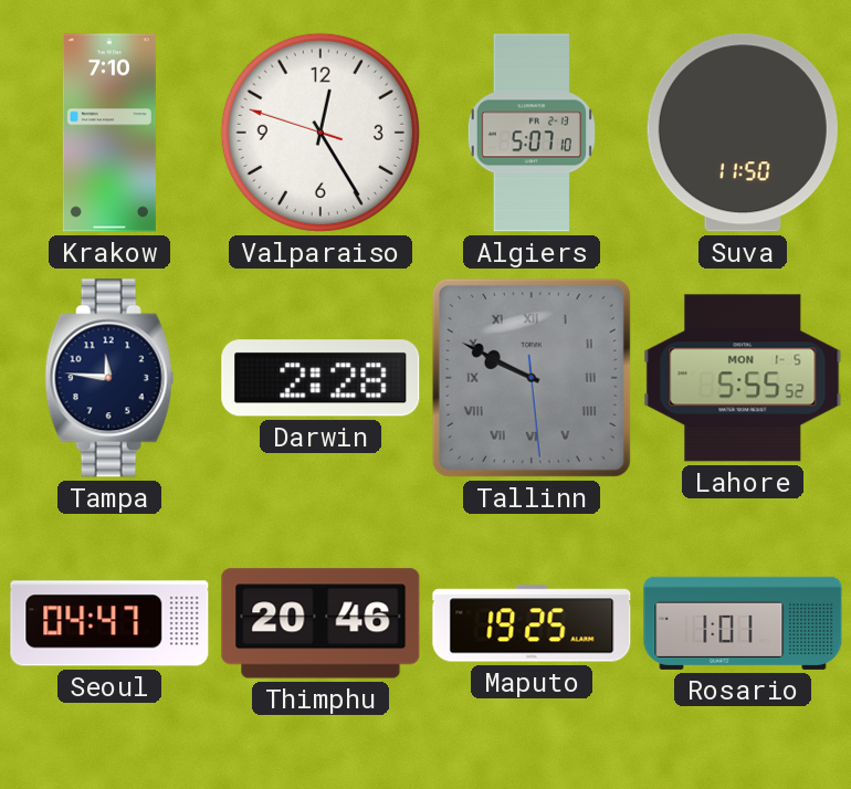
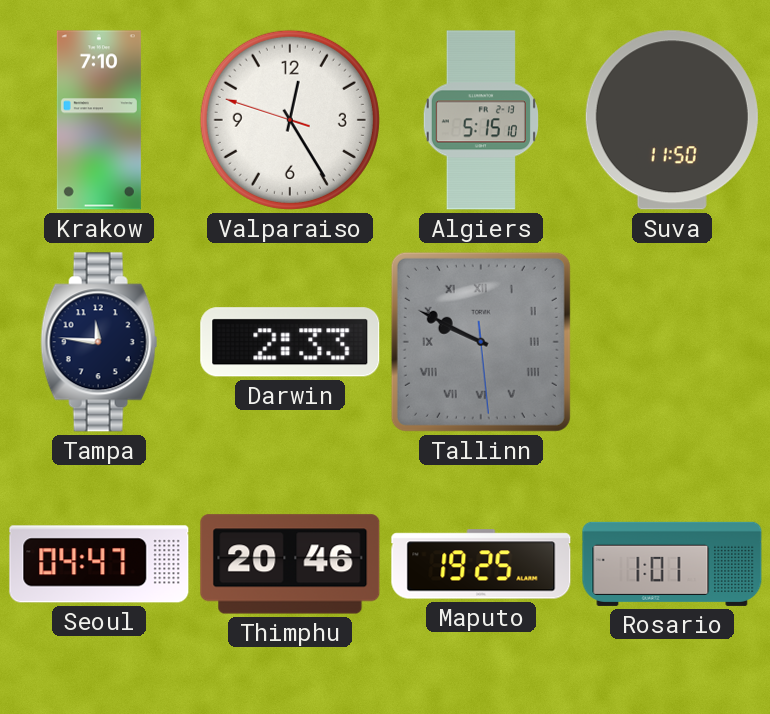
Algiers: 5:07 -> 5:15
Darwin: 2:28 -> 2:33
Lahore: 5:55 -> none
